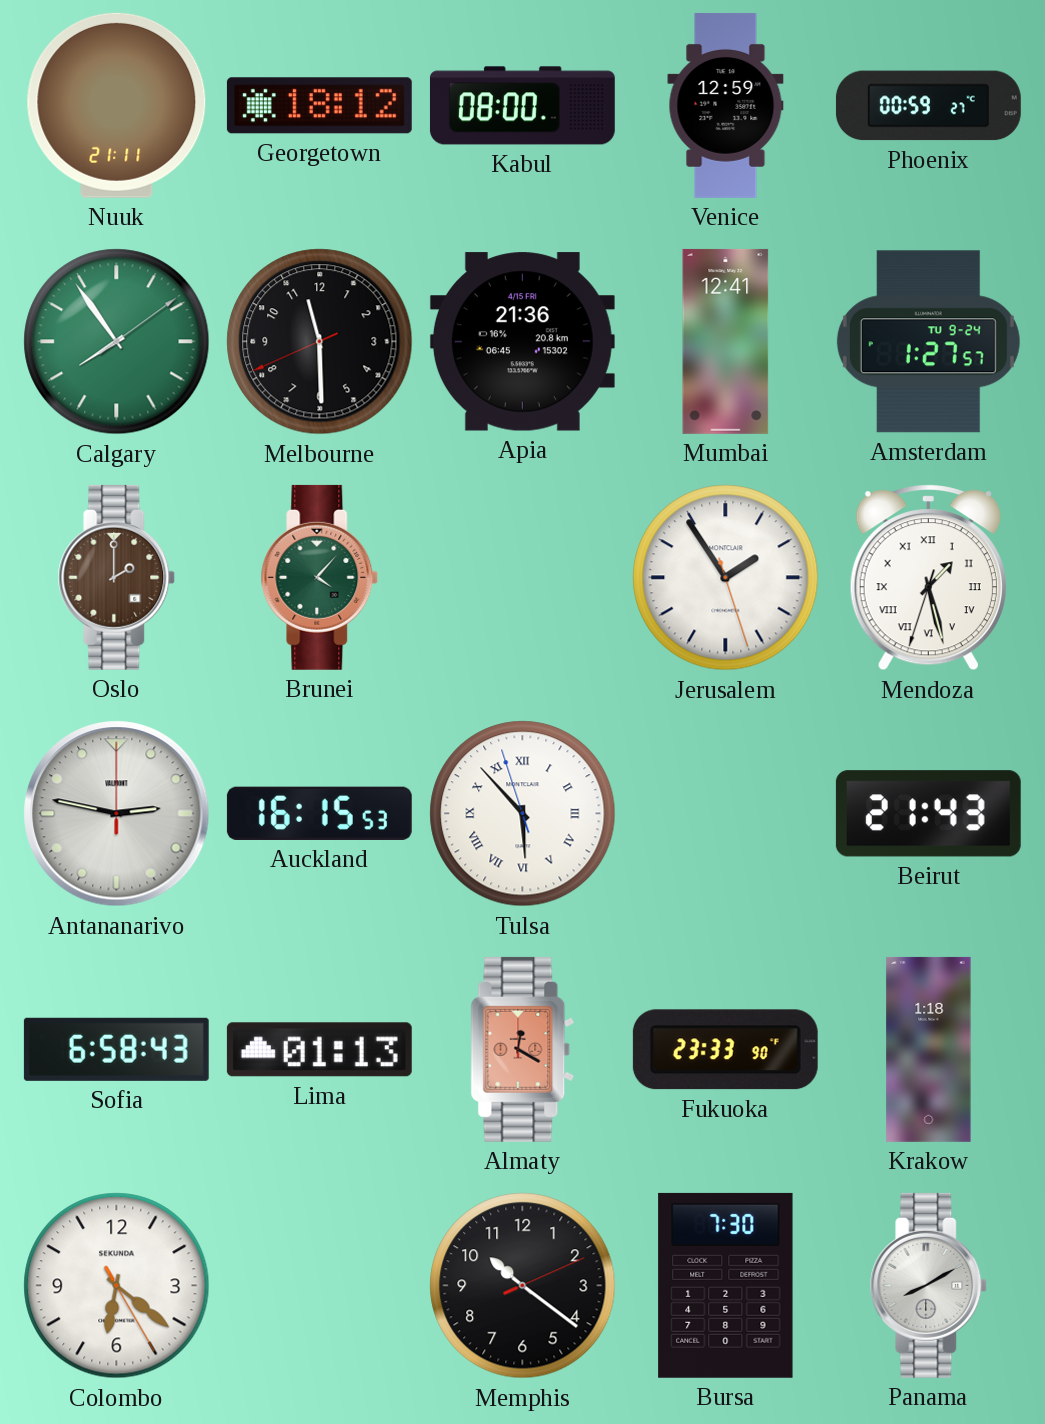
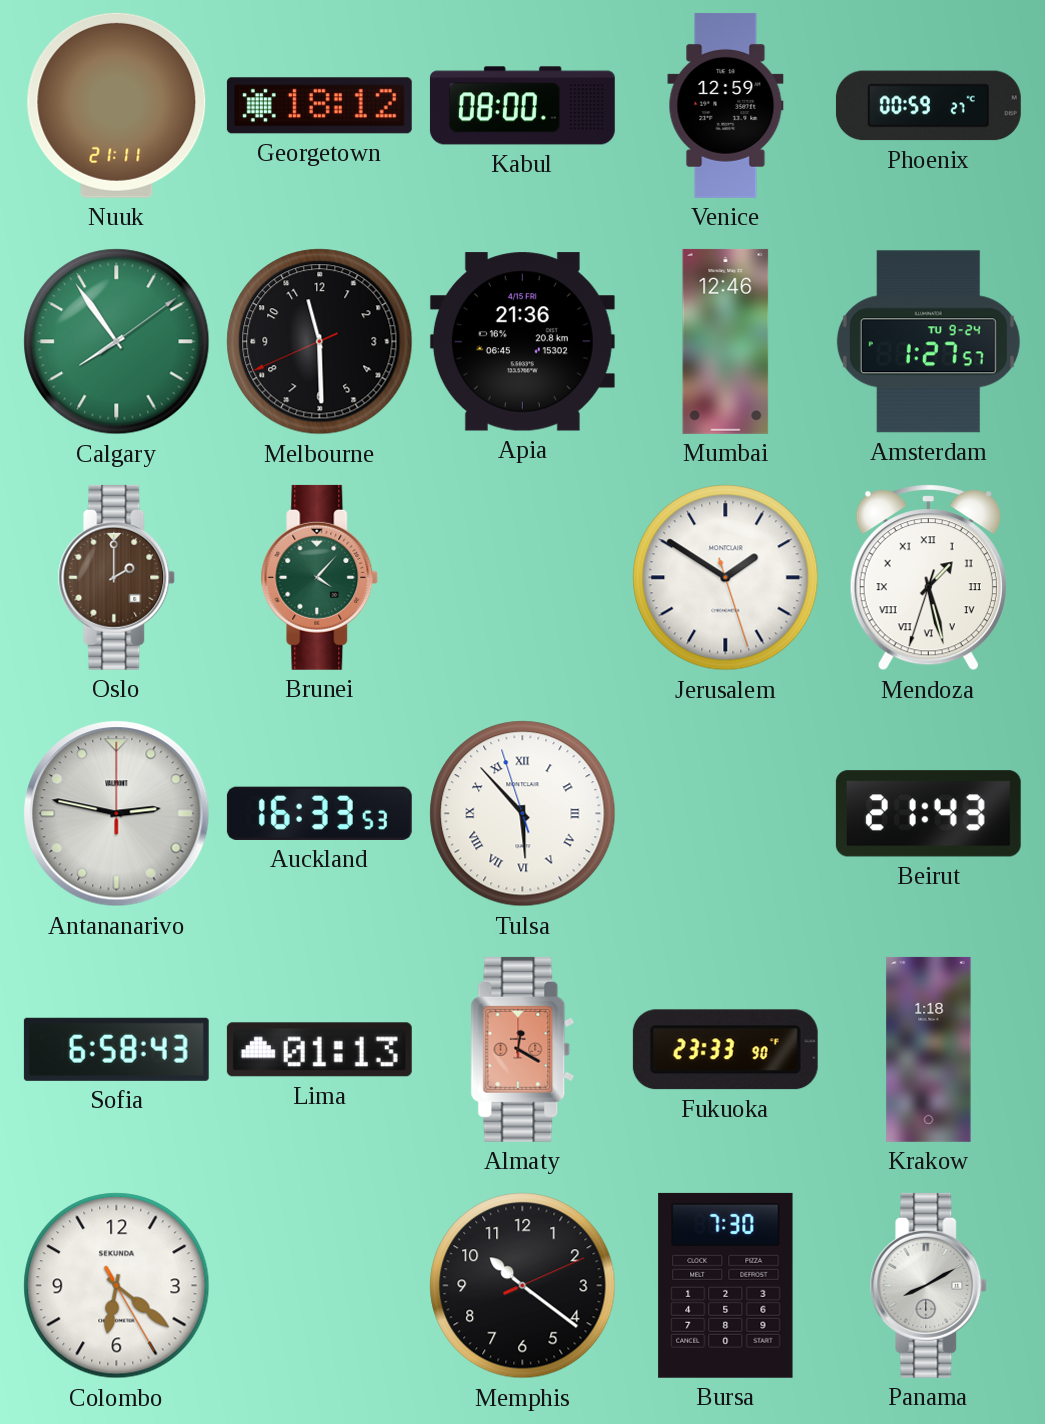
Mumbai: 12:41 -> 12:46
Jerusalem: 1:54 -> 1:50
Auckland: 16:15 -> 16:33
